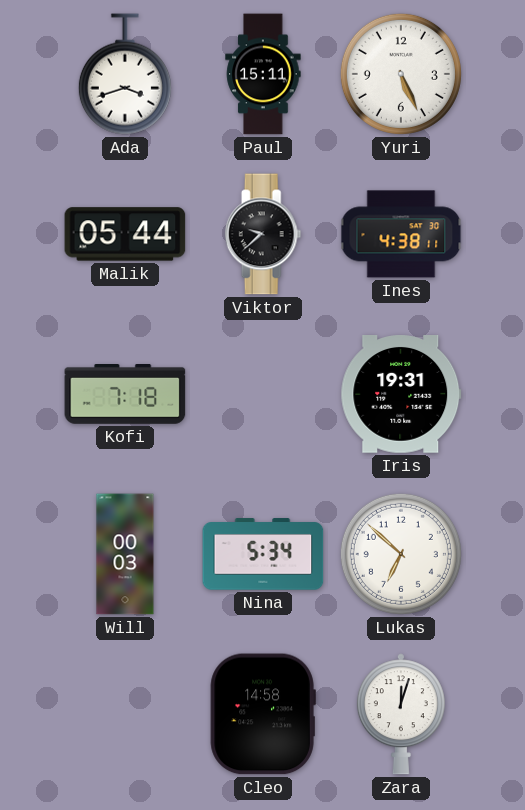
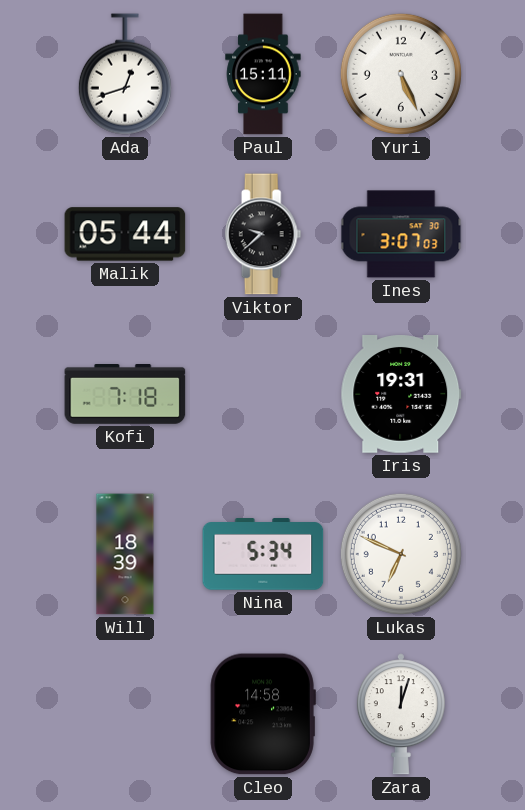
Ada: 3:42 -> 12:42
Ines: 4:38 -> 3:07
Will: 00:03 -> 18:39
Lukas: 6:52 -> 6:49
